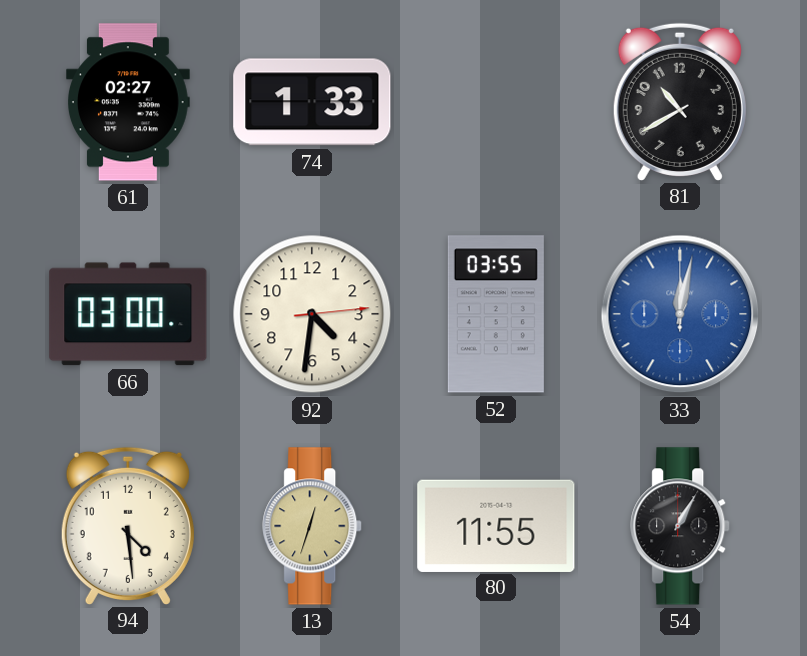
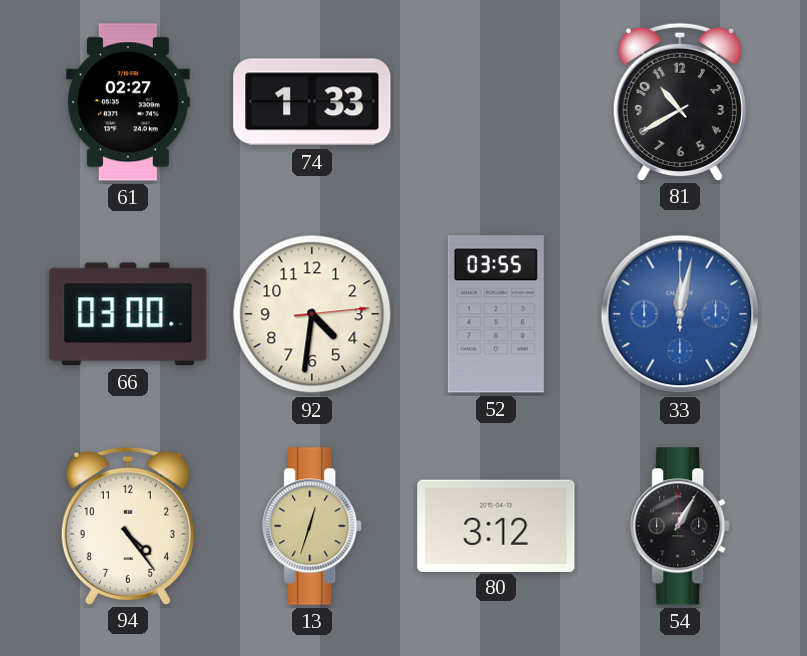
94: 4:29 -> 4:24
80: 11:55 -> 3:12
